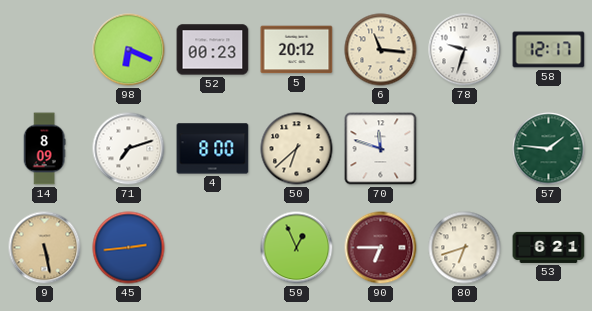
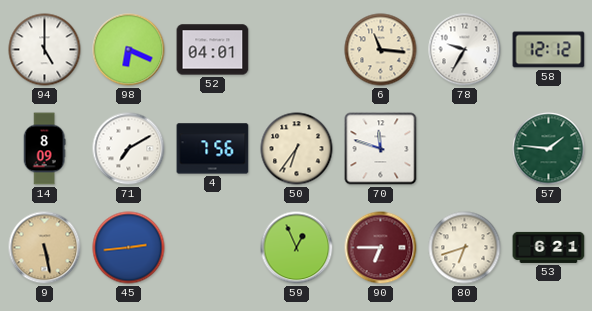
94: none -> 5:00
52: 00:23 -> 04:01
5: 20:12 -> none
78: 9:33 -> 9:35
58: 12:17 -> 12:12
71: 7:12 -> 7:10
4: 8:00 -> 7:56
50: 6:38 -> 6:36
